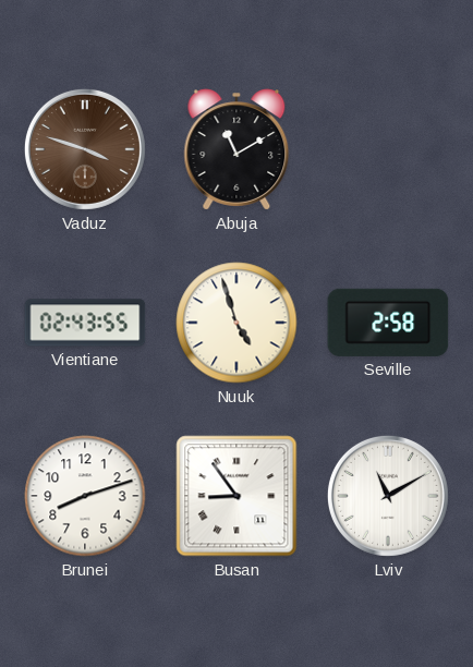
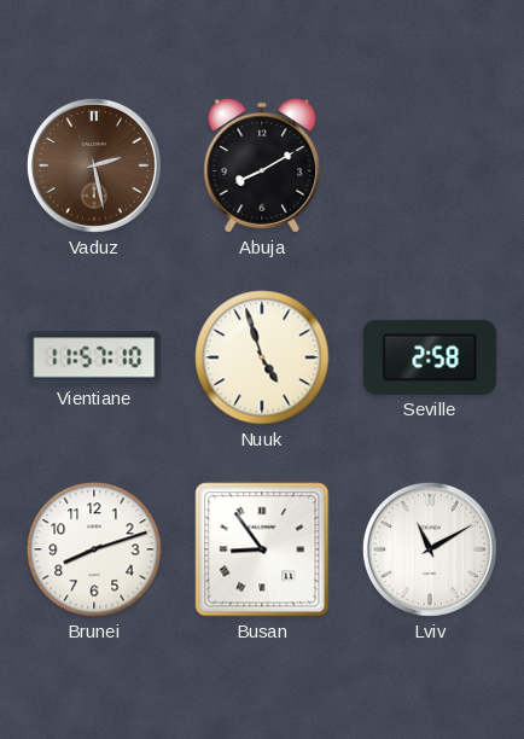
Vaduz: 3:48 -> 2:28
Abuja: 11:10 -> 8:10
Vientiane: 02:43 -> 11:57
